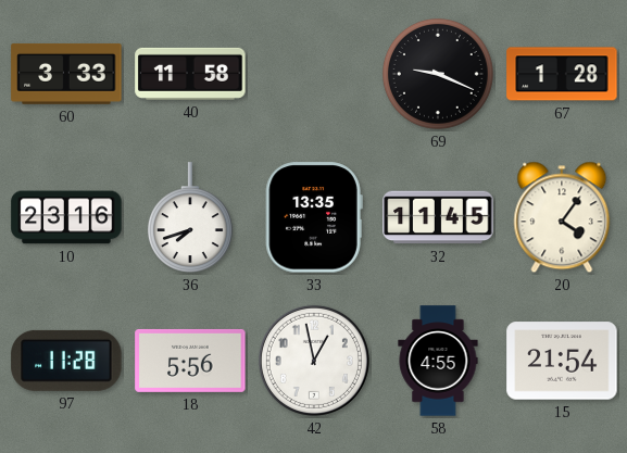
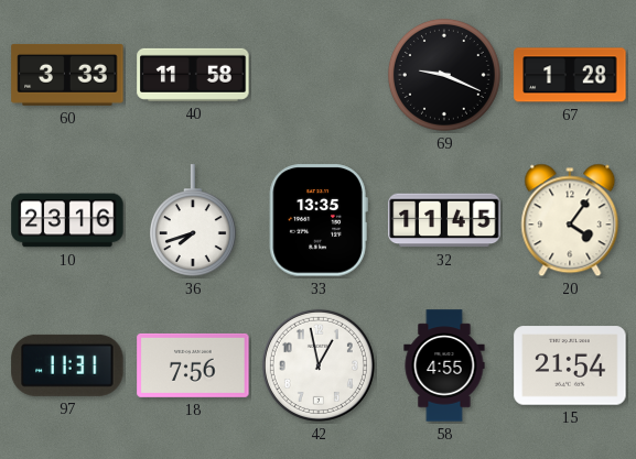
97: 11:28 -> 11:31
18: 5:56 -> 7:56
